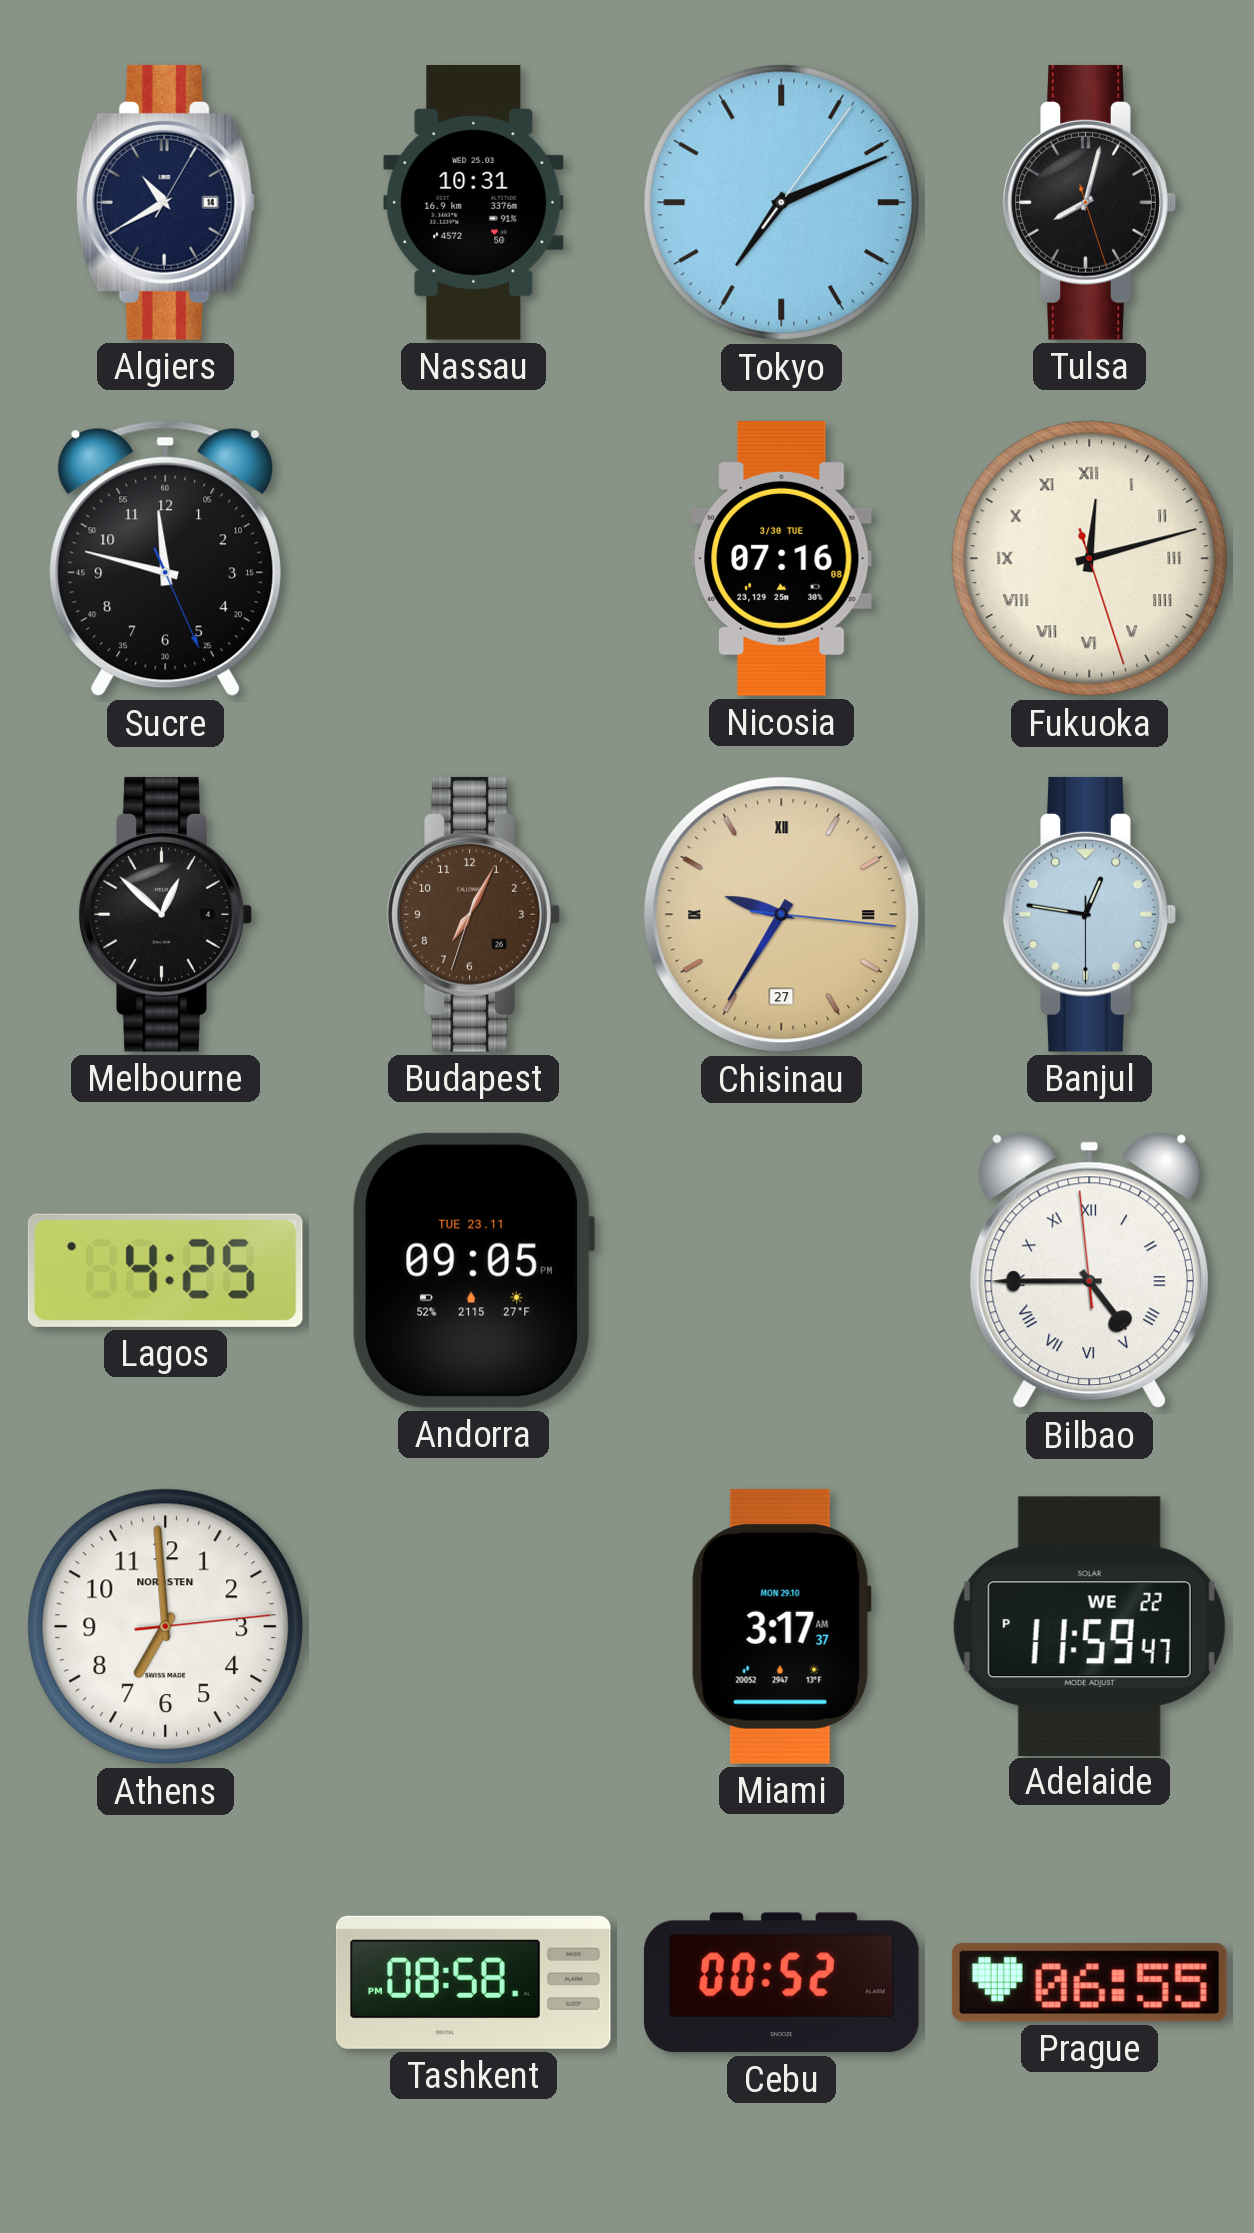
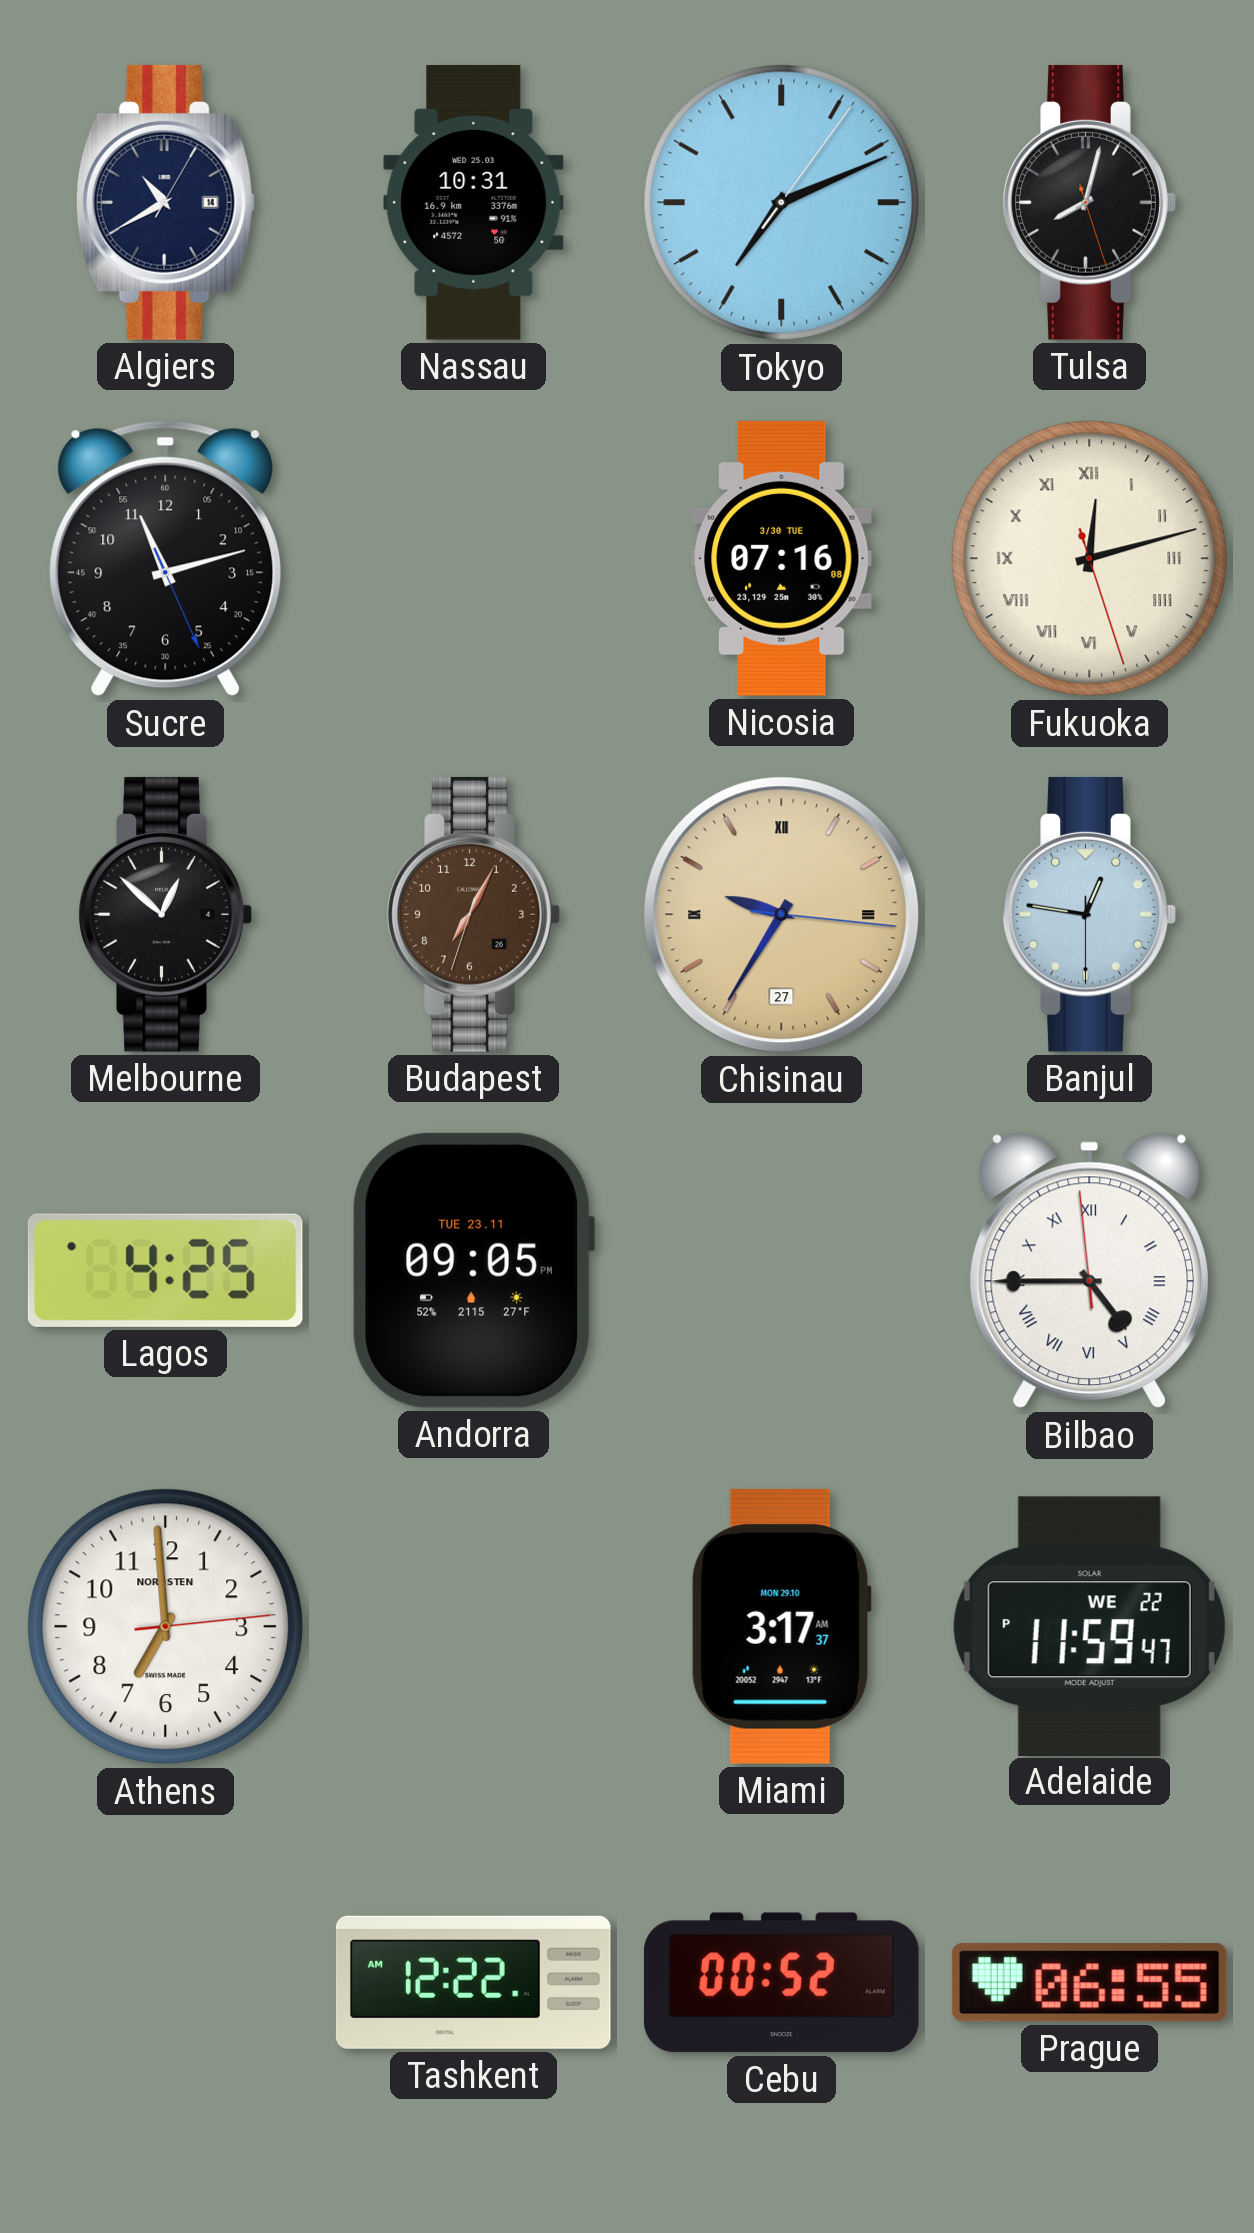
Sucre: 11:47 -> 11:12
Tashkent: 08:58 -> 12:22
